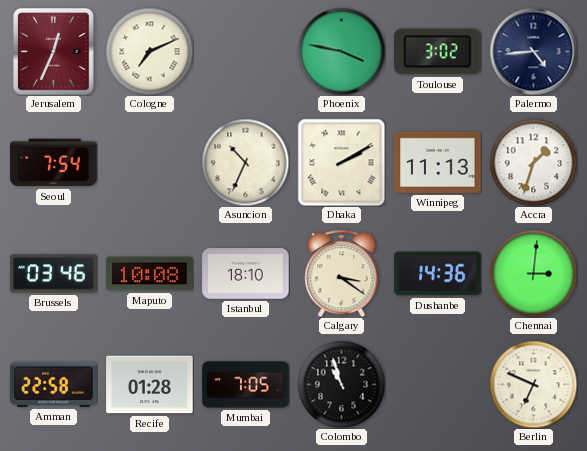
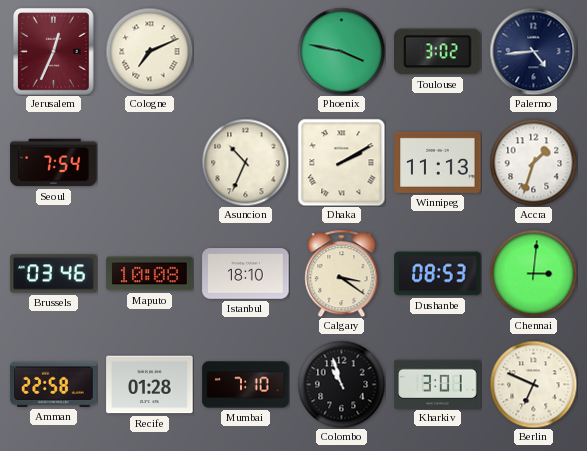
Dushanbe: 14:36 -> 08:53
Mumbai: 7:05 -> 7:10
Kharkiv: none -> 3:01
